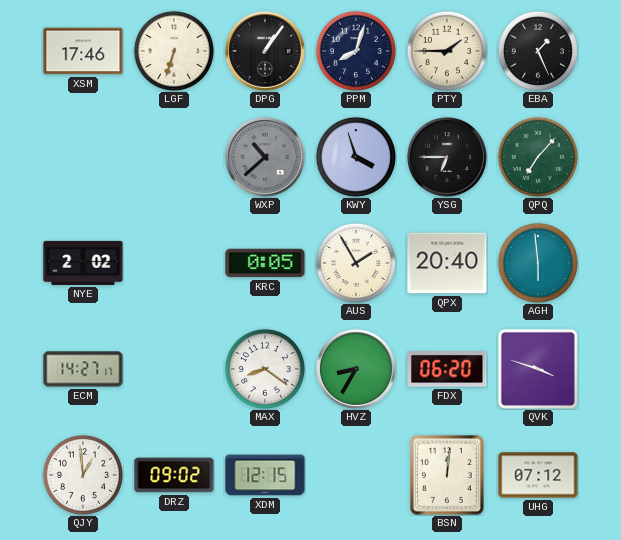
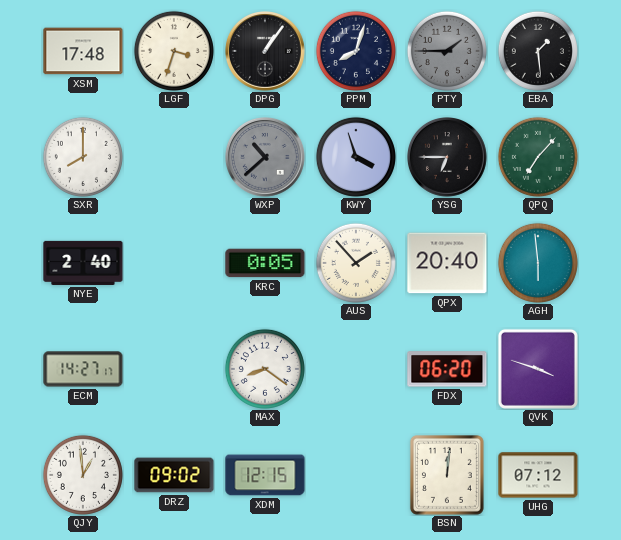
XSM: 17:46 -> 17:48
LGF: 6:33 -> 3:33
PTY dial: cream -> grey
EBA: 1:26 -> 1:29
SXR: none -> 8:00
NYE: 2:02 -> 2:40
AUS: 1:55 -> 1:53
HVZ: 8:35 -> none
